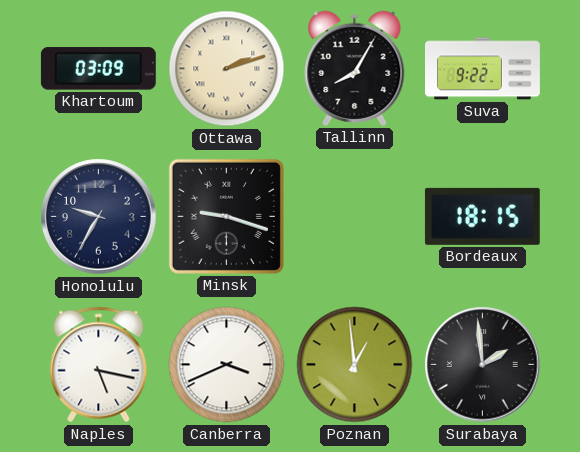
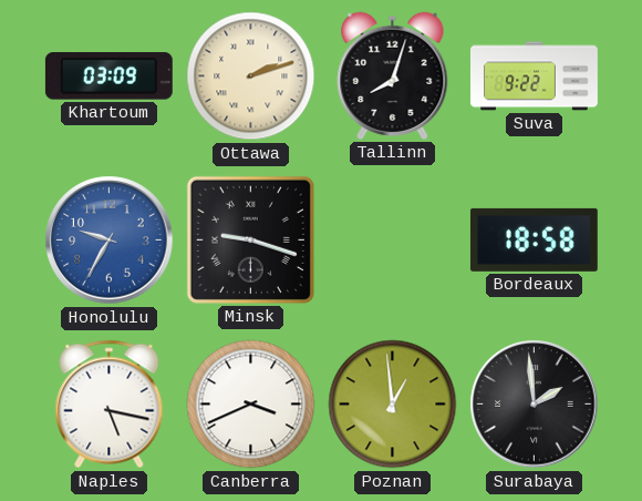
Tallinn: 8:05 -> 8:03
Honolulu dial: navy -> blue
Bordeaux: 18:15 -> 18:58
